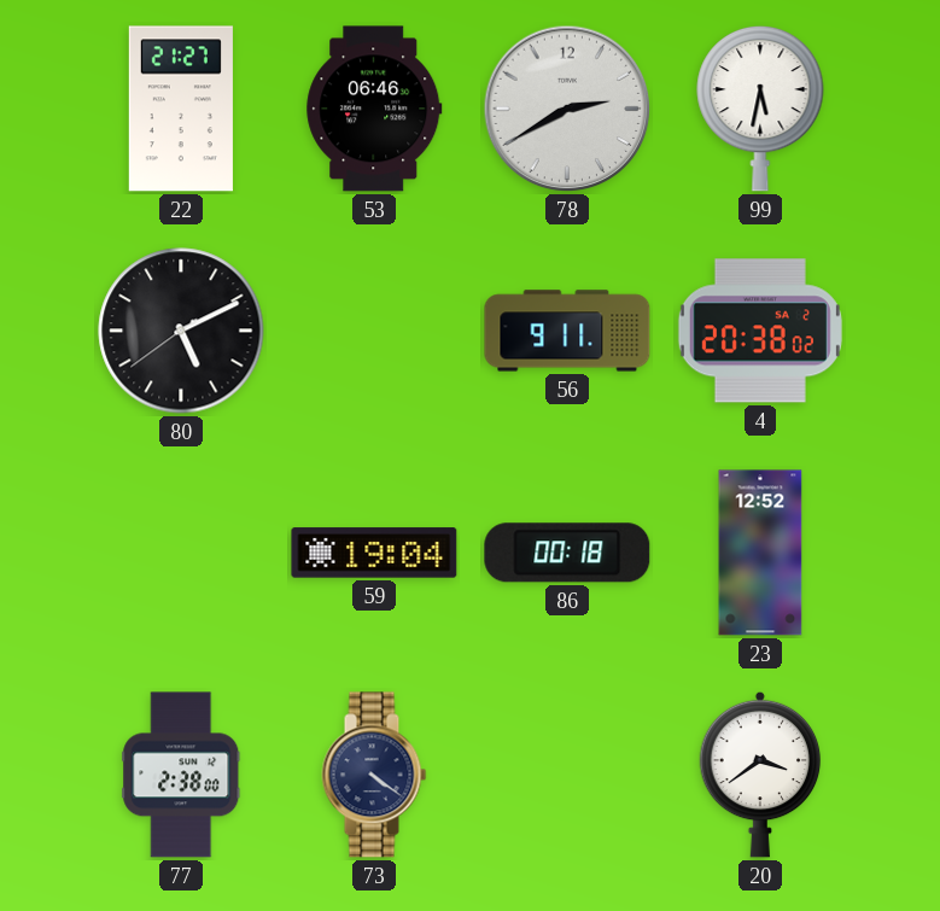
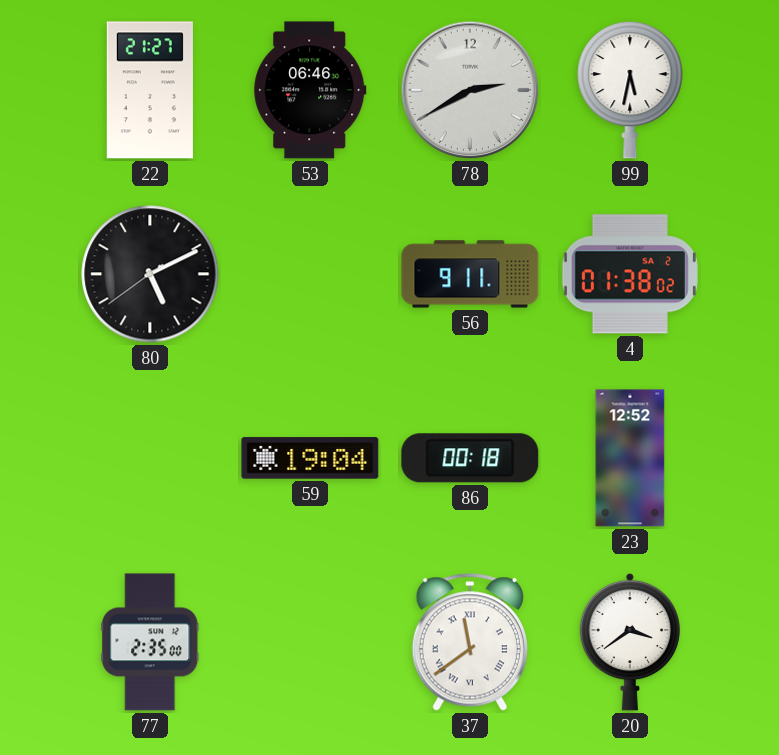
4: 20:38 -> 01:38
77: 2:38 -> 2:35
73: 4:21 -> none
37: none -> 11:39
